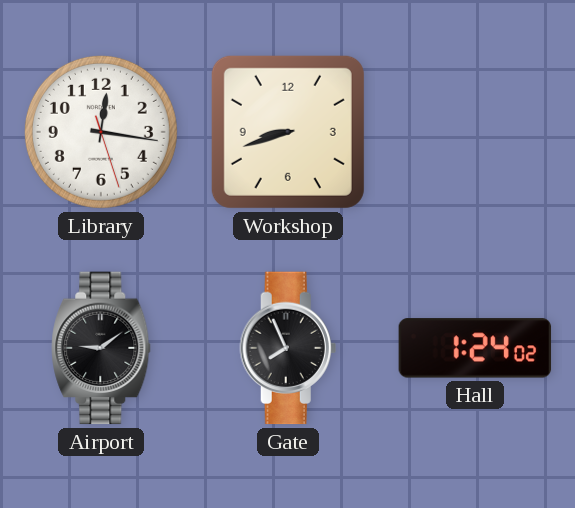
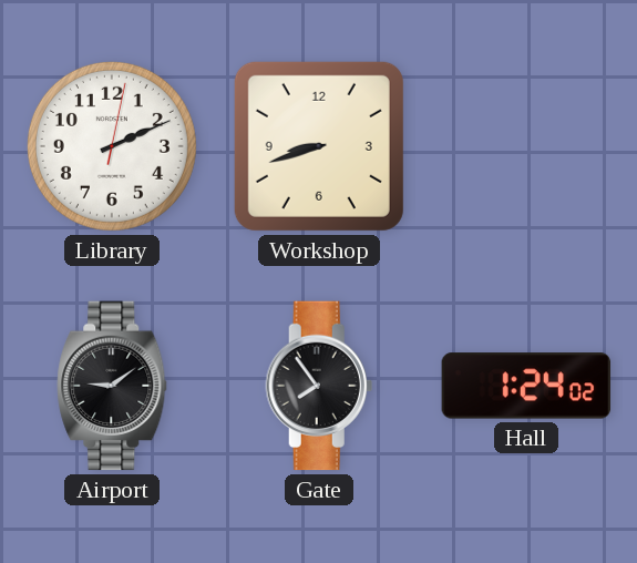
Library: 12:16 -> 2:11
Gate: 7:56 -> 7:54
